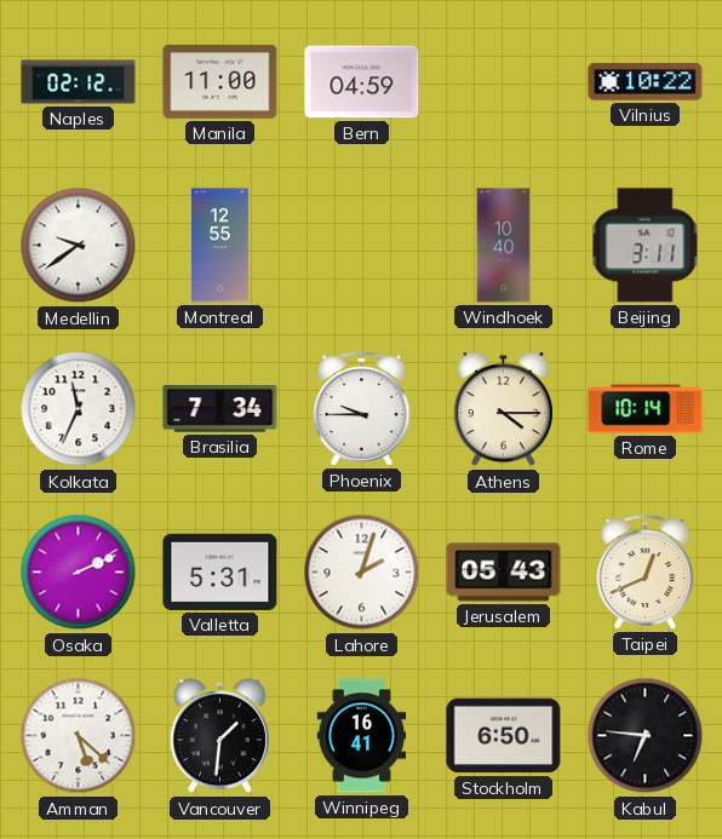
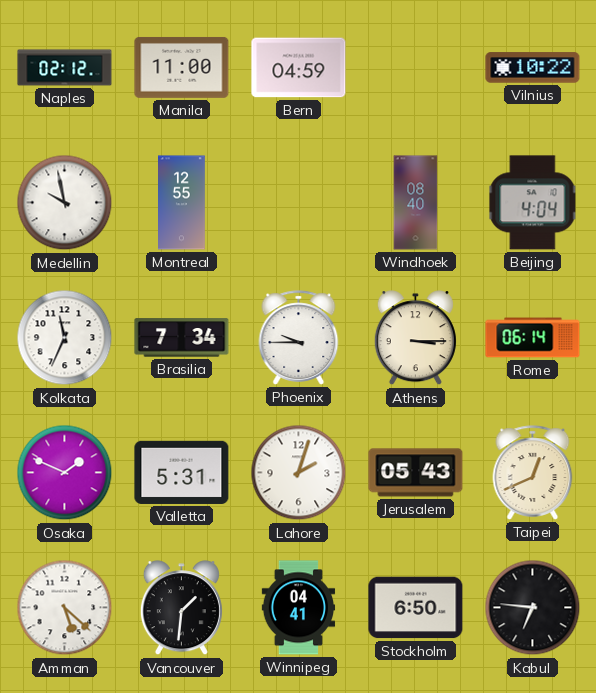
Medellin: 9:39 -> 9:58
Windhoek: 10:40 -> 08:40
Beijing: 3:11 -> 4:04
Athens: 4:15 -> 3:15
Rome: 10:14 -> 06:14
Osaka: 2:11 -> 1:49
Winnipeg: 16:41 -> 04:41
